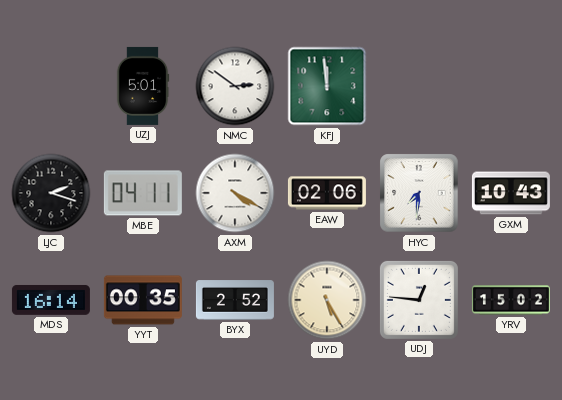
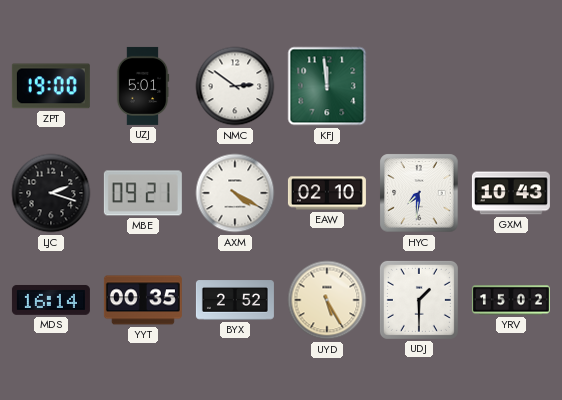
ZPT: none -> 19:00
MBE: 04:11 -> 09:21
EAW: 02:06 -> 02:10
UDJ: 12:46 -> 1:30
